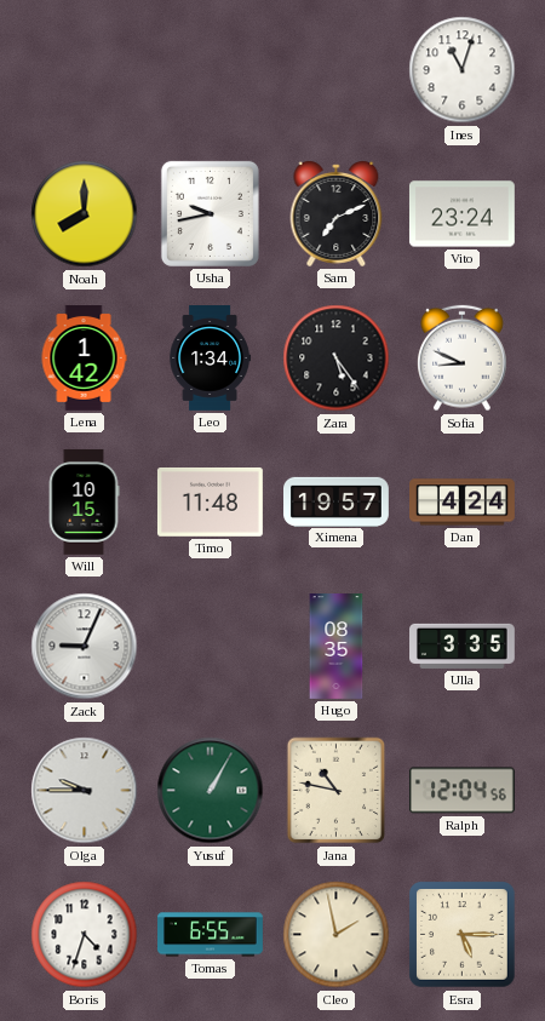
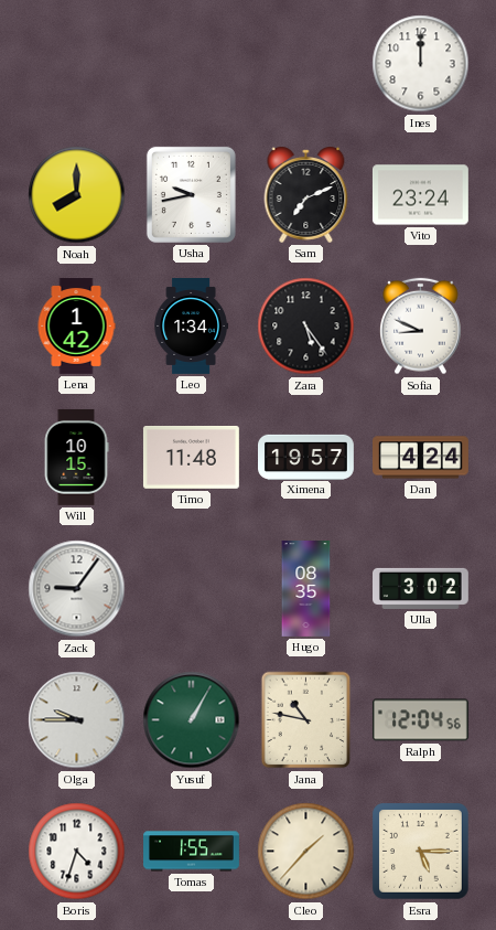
Ines: 11:03 -> 12:00
Zack: 9:04 -> 9:06
Ulla: 3:35 -> 3:02
Tomas: 6:55 -> 1:55
Cleo: 1:58 -> 1:37
